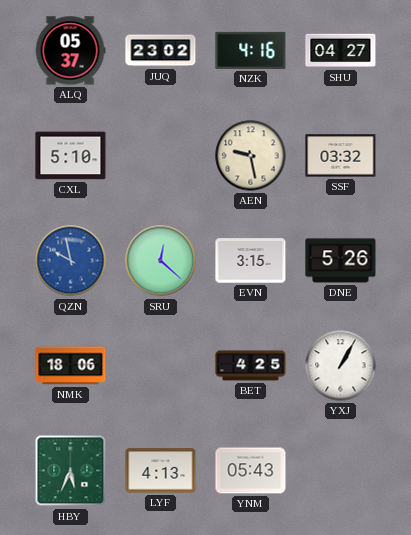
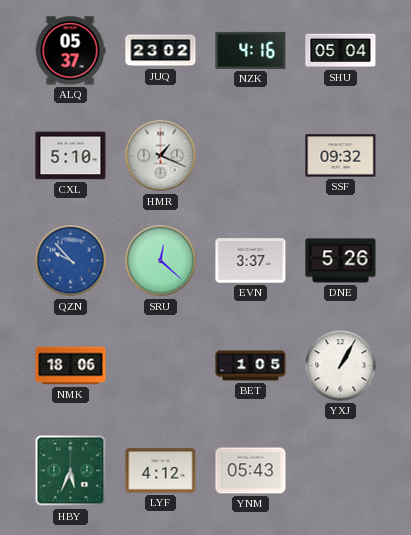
SHU: 04:27 -> 05:04
HMR: none -> 1:19
AEN: 9:28 -> none
SSF: 03:32 -> 09:32
QZN: 9:58 -> 9:53
EVN: 3:15 -> 3:37
BET: 4:25 -> 1:05
LYF: 4:13 -> 4:12
